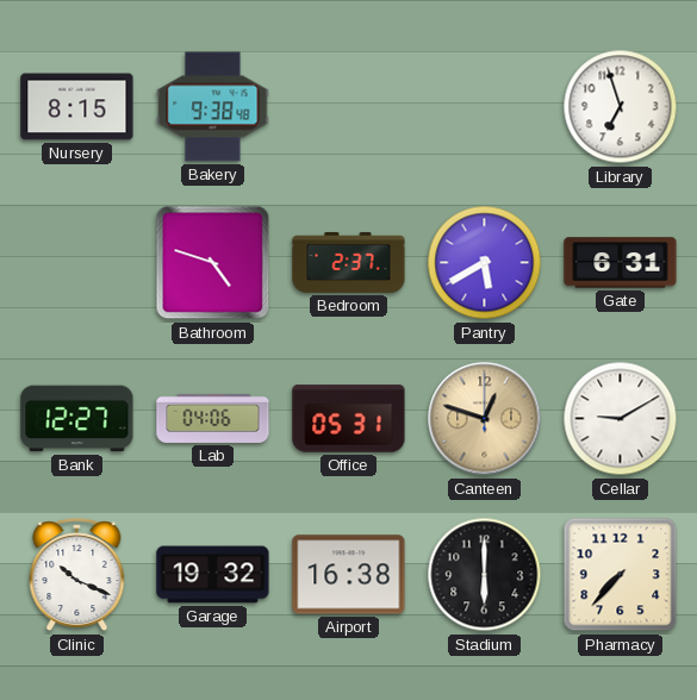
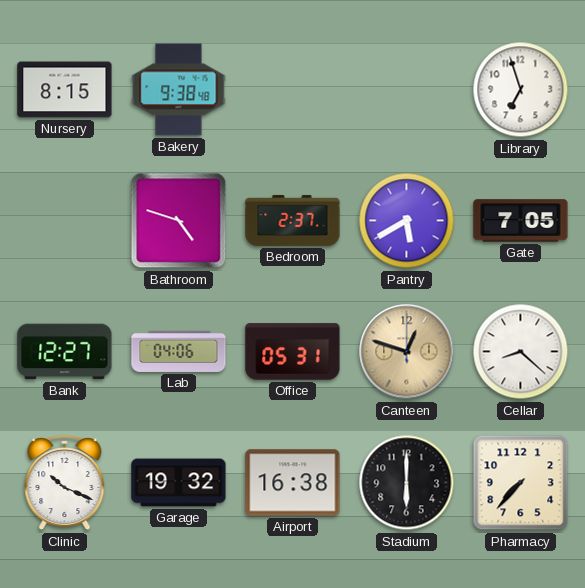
Gate: 6:31 -> 7:05
Cellar: 9:10 -> 8:22
